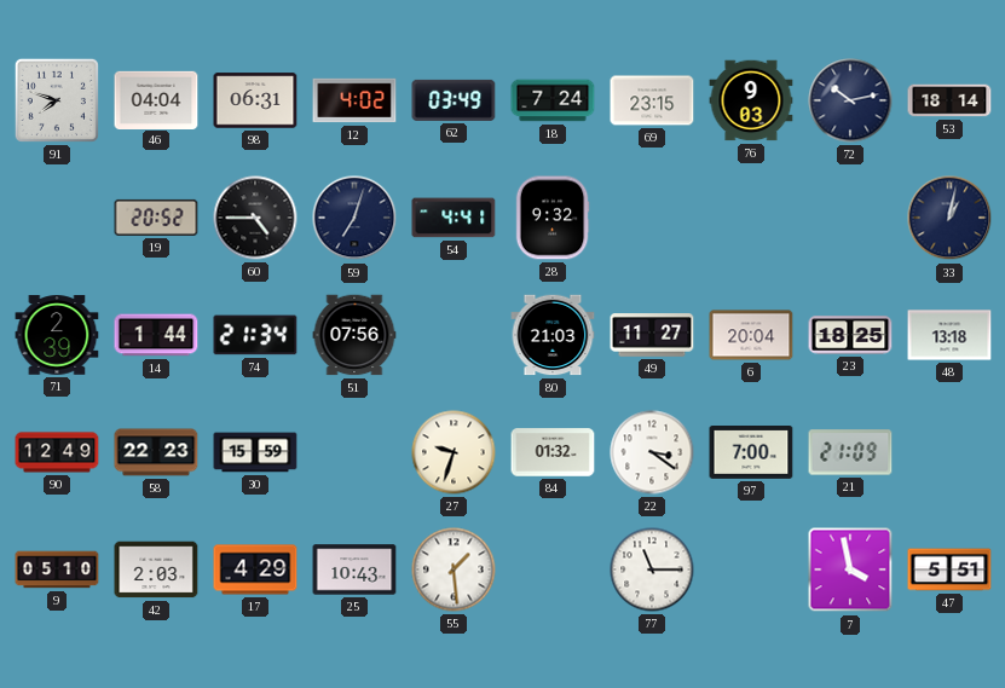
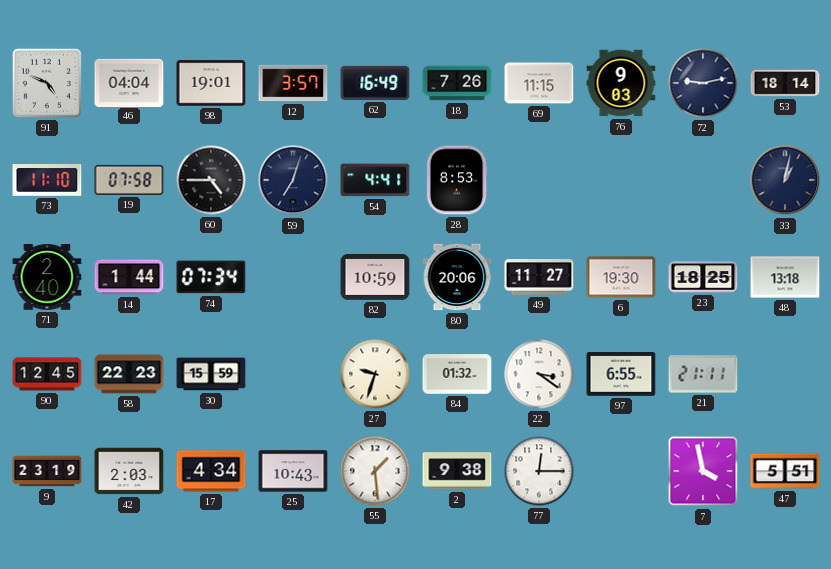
91: 7:48 -> 4:49
98: 06:31 -> 19:01
12: 4:02 -> 3:57
62: 03:49 -> 16:49
18: 7:24 -> 7:26
69: 23:15 -> 11:15
72: 10:13 -> 9:13
73: none -> 11:10
19: 20:52 -> 07:58
28: 9:32 -> 8:53
71: 2:39 -> 2:40
74: 21:34 -> 07:34
51: 07:56 -> none
82: none -> 10:59
80: 21:03 -> 20:06
6: 20:04 -> 19:30
90: 12:49 -> 12:45
97: 7:00 -> 6:55
21: 21:09 -> 21:11
9: 05:10 -> 23:19
17: 4:29 -> 4:34
2: none -> 9:38
77: 11:15 -> 12:15
